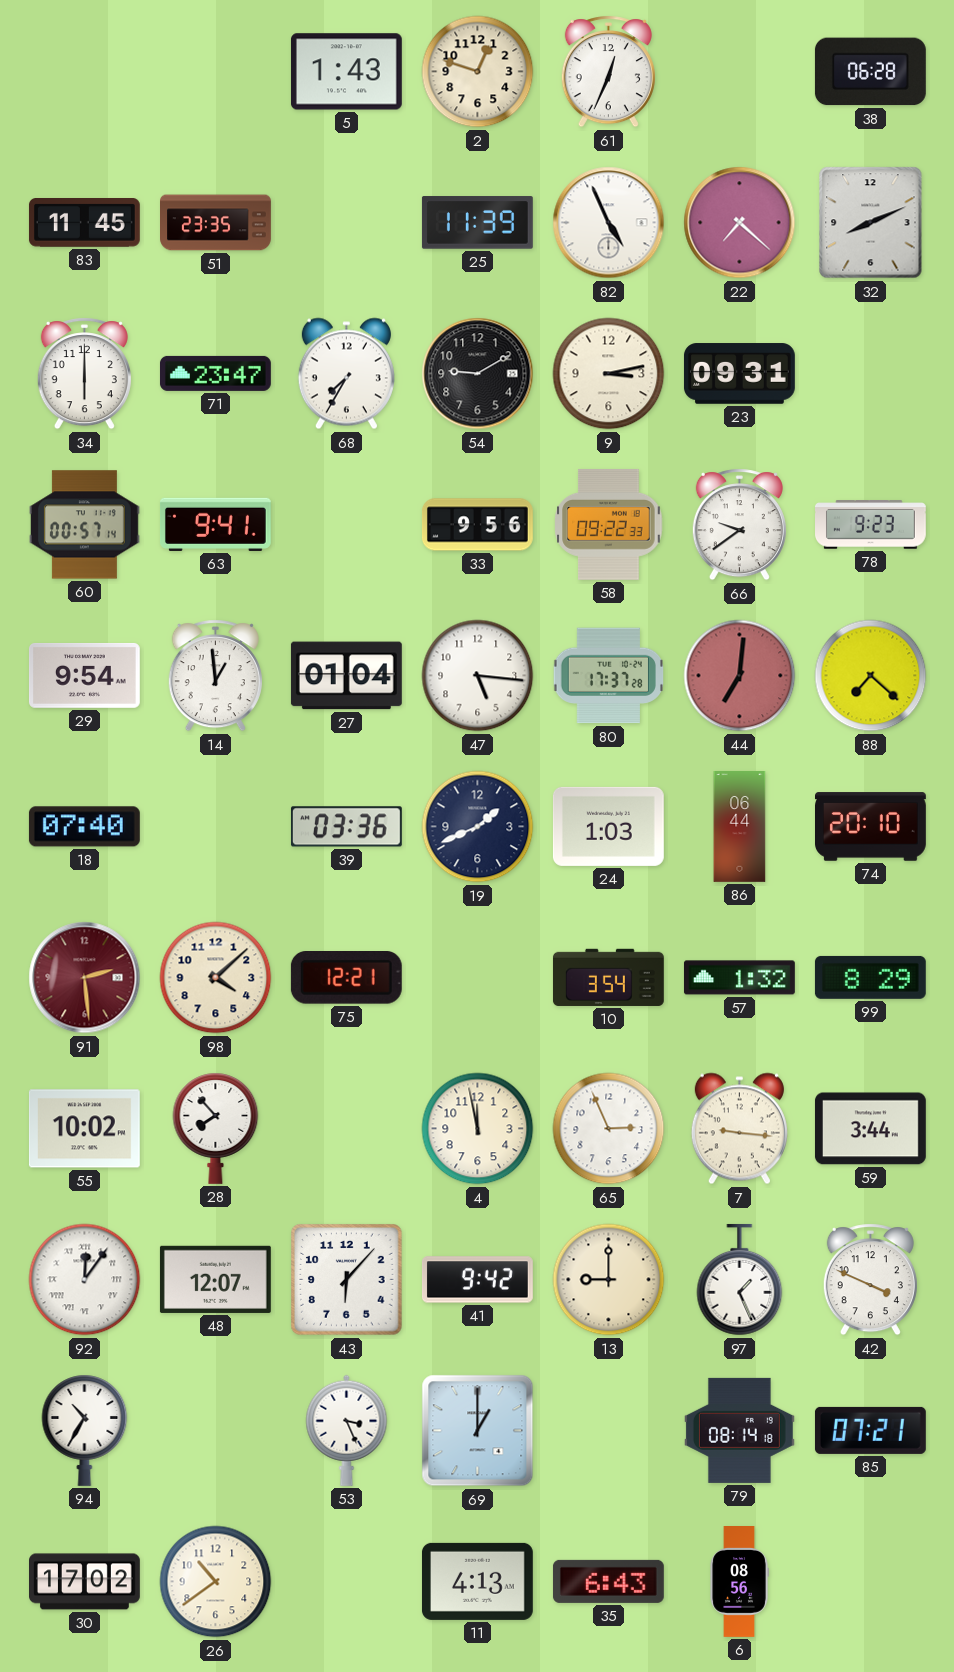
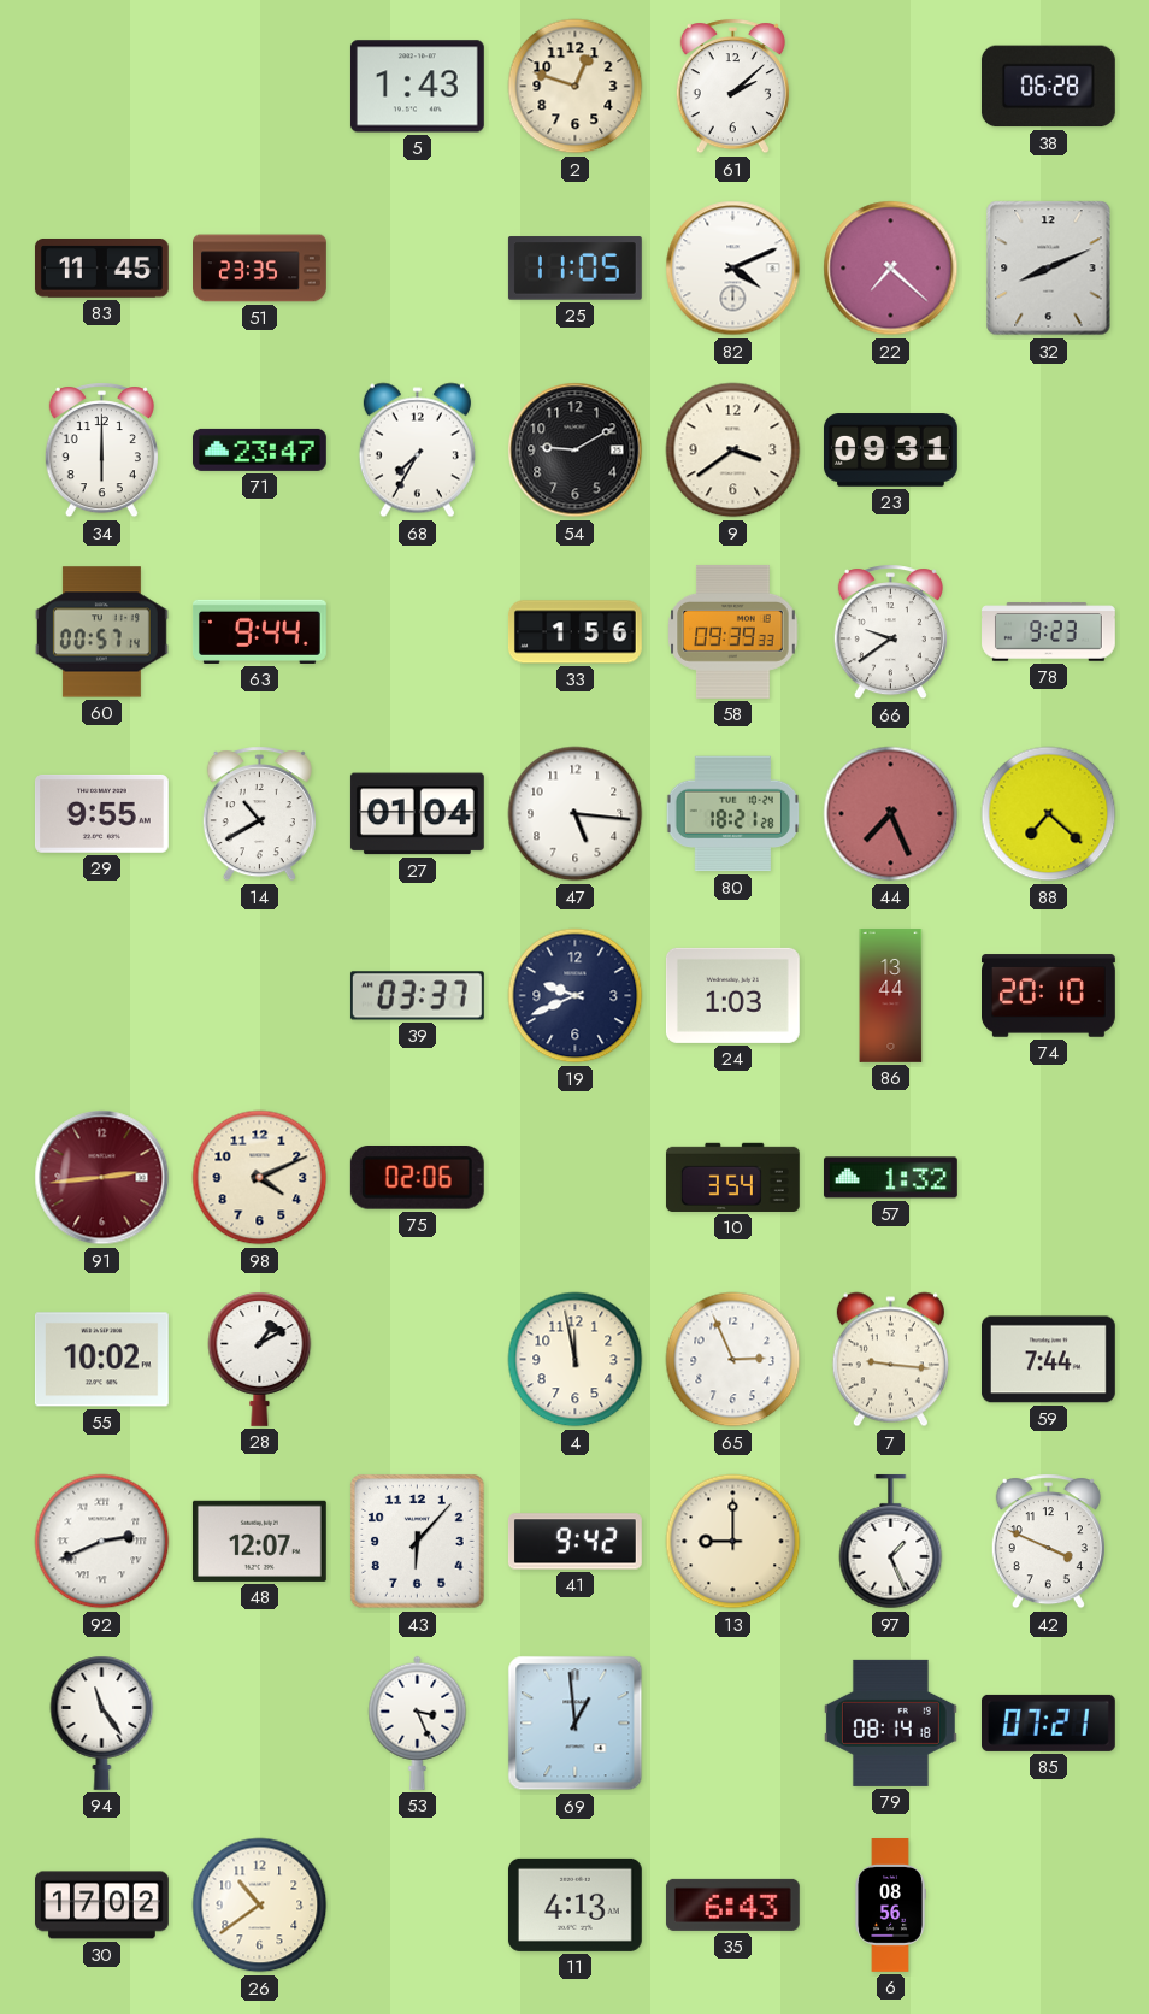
61: 12:34 -> 2:08
25: 11:39 -> 11:05
82: 4:56 -> 4:11
9: 3:13 -> 3:39
63: 9:41 -> 9:44
33: 9:56 -> 1:56
58: 09:22 -> 09:39
29: 9:54 -> 9:55
14: 12:59 -> 10:40
80: 17:37 -> 18:21
44: 7:01 -> 7:26
18: 07:40 -> none
39: 03:36 -> 03:37
19: 1:41 -> 9:41
86: 06:44 -> 13:44
91: 2:29 -> 2:44
98: 4:08 -> 4:11
75: 12:21 -> 02:06
99: 8:29 -> none
28: 7:53 -> 1:10
59: 3:44 -> 7:44
92: 12:06 -> 2:41
94: 10:35 -> 11:24
69: 1:00 -> 12:59
